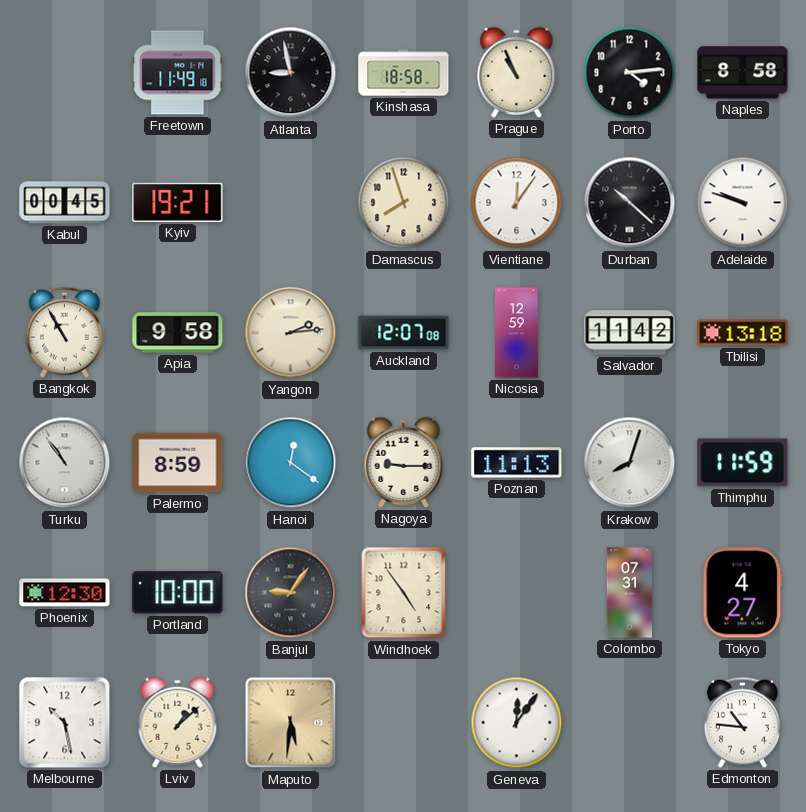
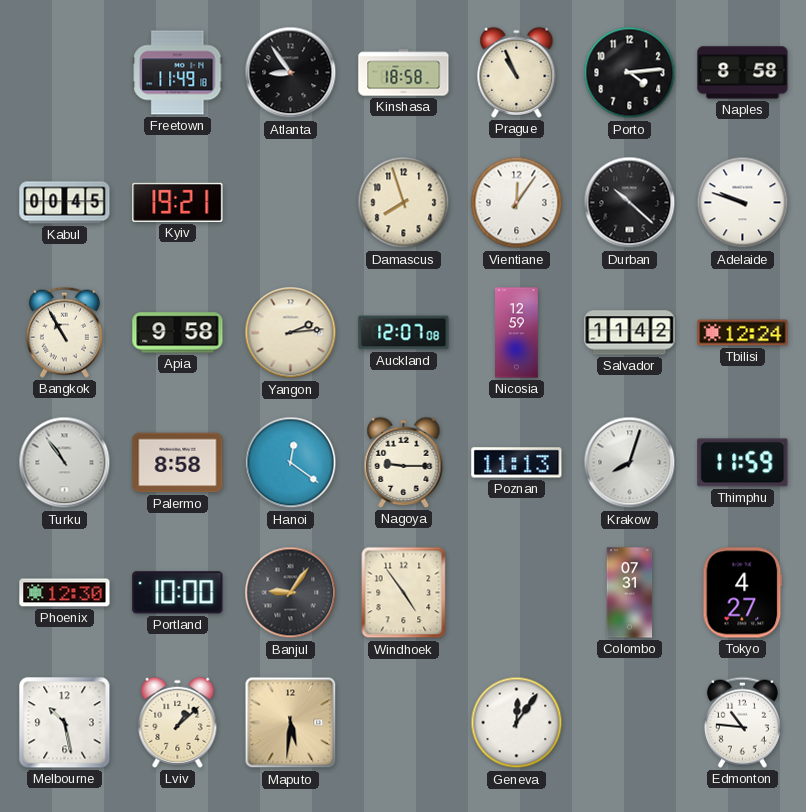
Atlanta: 8:58 -> 8:54
Tbilisi: 13:18 -> 12:24
Palermo: 8:59 -> 8:58
